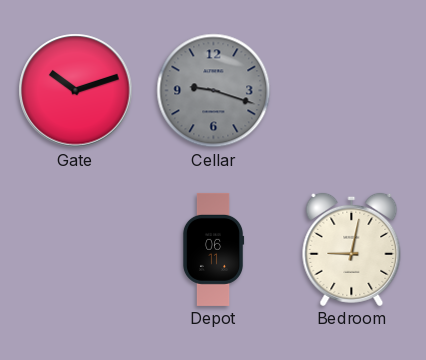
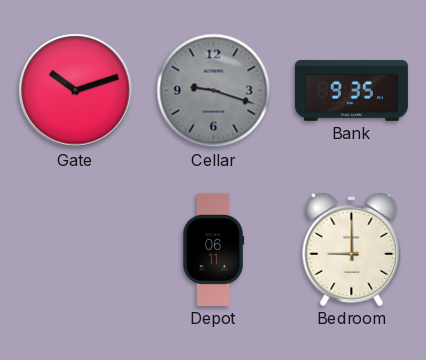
Bank: none -> 9:35
Bedroom: 9:02 -> 9:00
